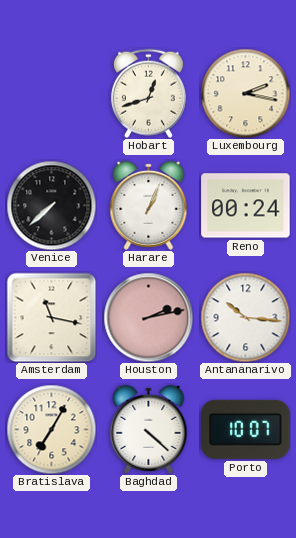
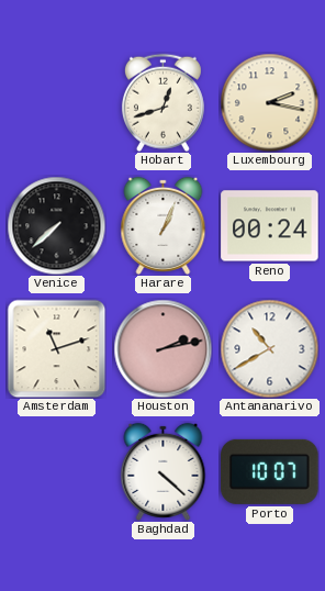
Amsterdam: 11:17 -> 11:12
Antananarivo: 10:16 -> 10:40
Bratislava: 7:05 -> none
